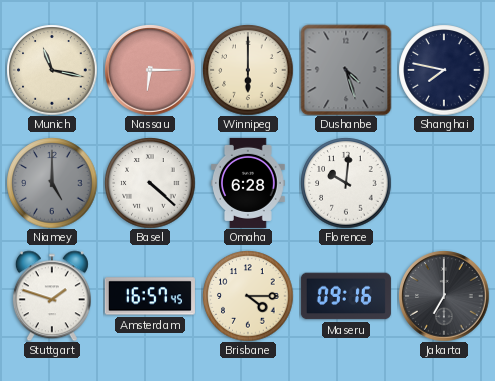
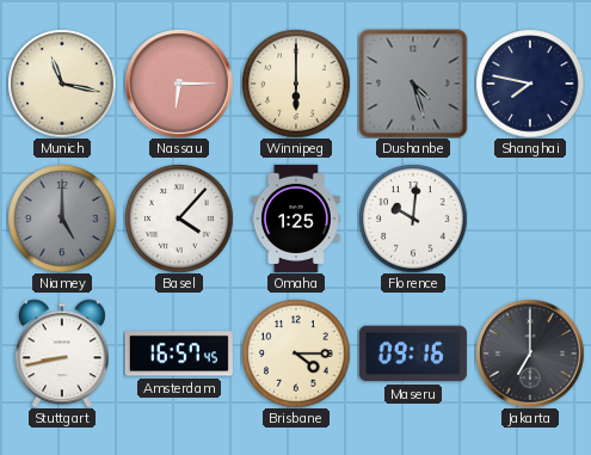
Basel: 4:22 -> 4:07
Omaha: 6:28 -> 1:25
Stuttgart: 1:48 -> 8:43
